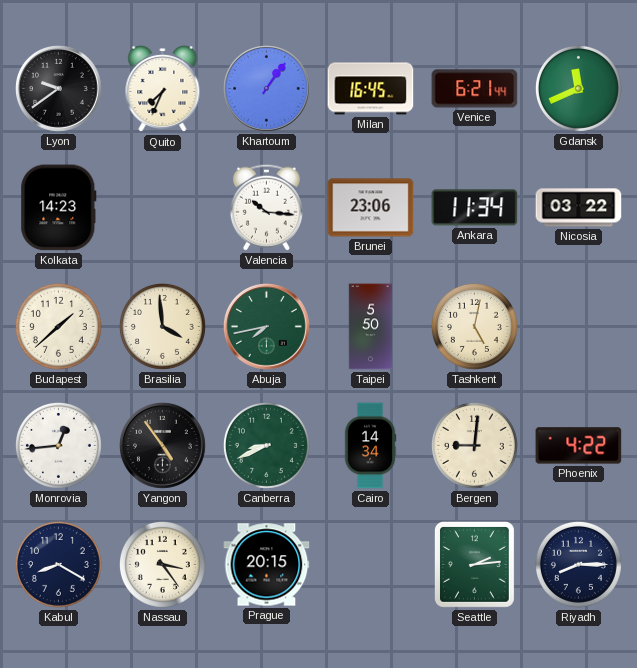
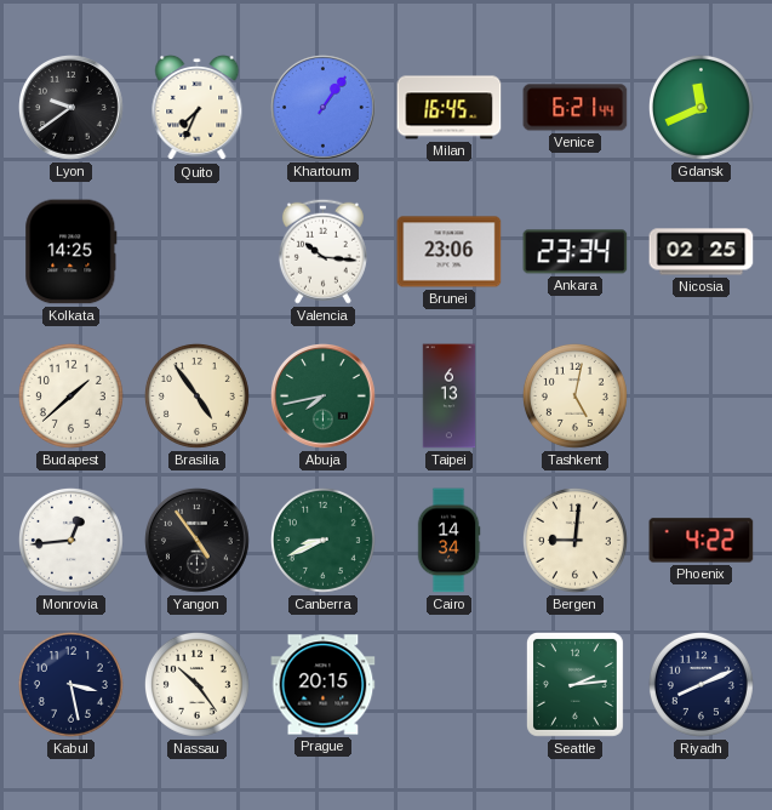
Kolkata: 14:23 -> 14:25
Ankara: 11:34 -> 23:34
Nicosia: 03:22 -> 02:25
Brasilia: 3:59 -> 4:54
Taipei: 5:50 -> 6:13
Kabul: 8:20 -> 3:28
Nassau: 3:24 -> 10:24
Riyadh: 8:15 -> 8:11
